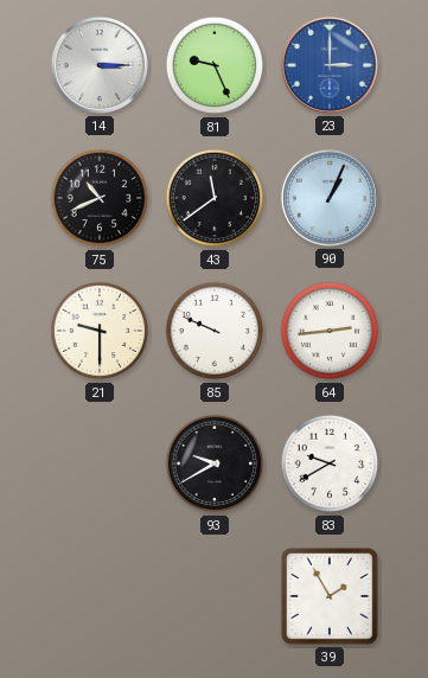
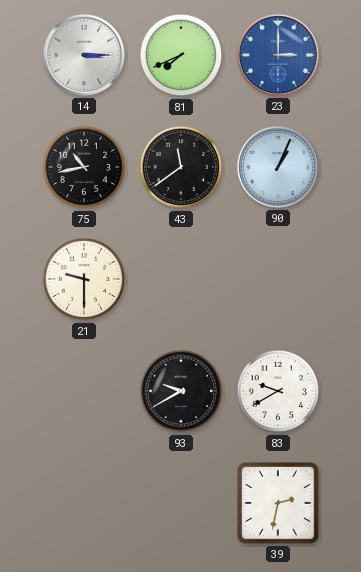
81: 9:26 -> 7:41
75: 10:41 -> 10:43
85: 9:49 -> none
64: 2:44 -> none
39: 1:55 -> 2:32
